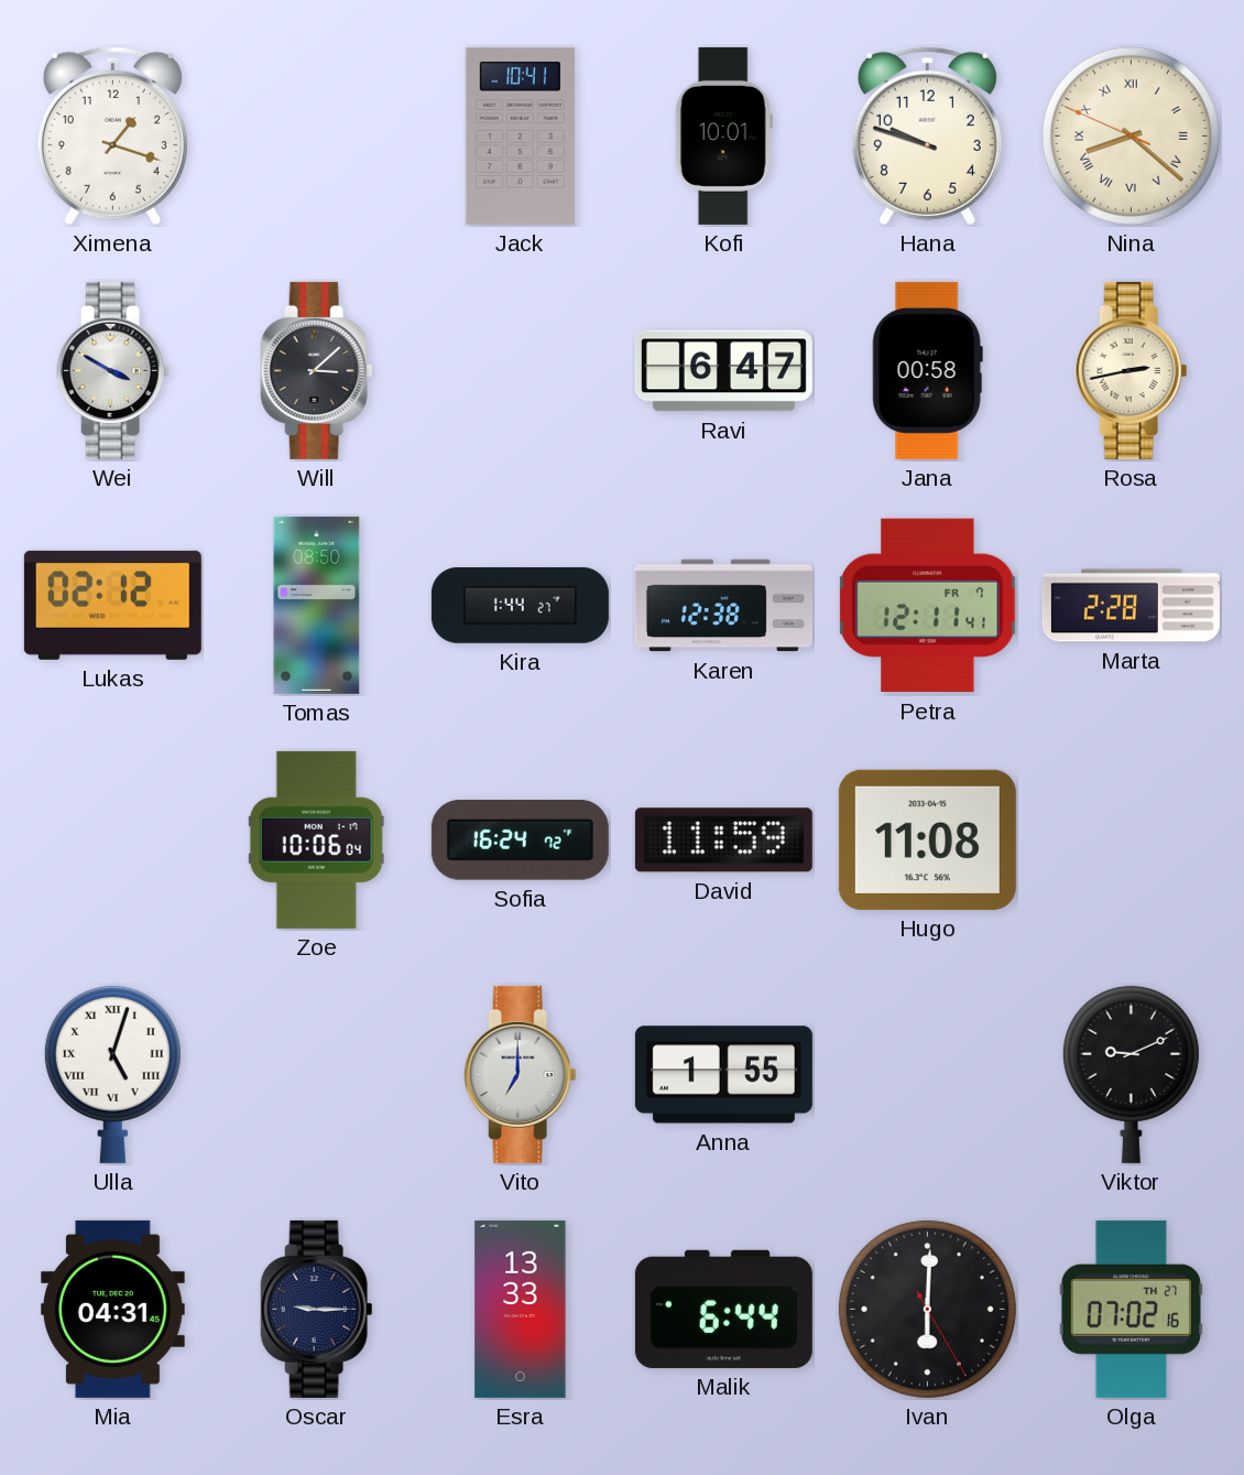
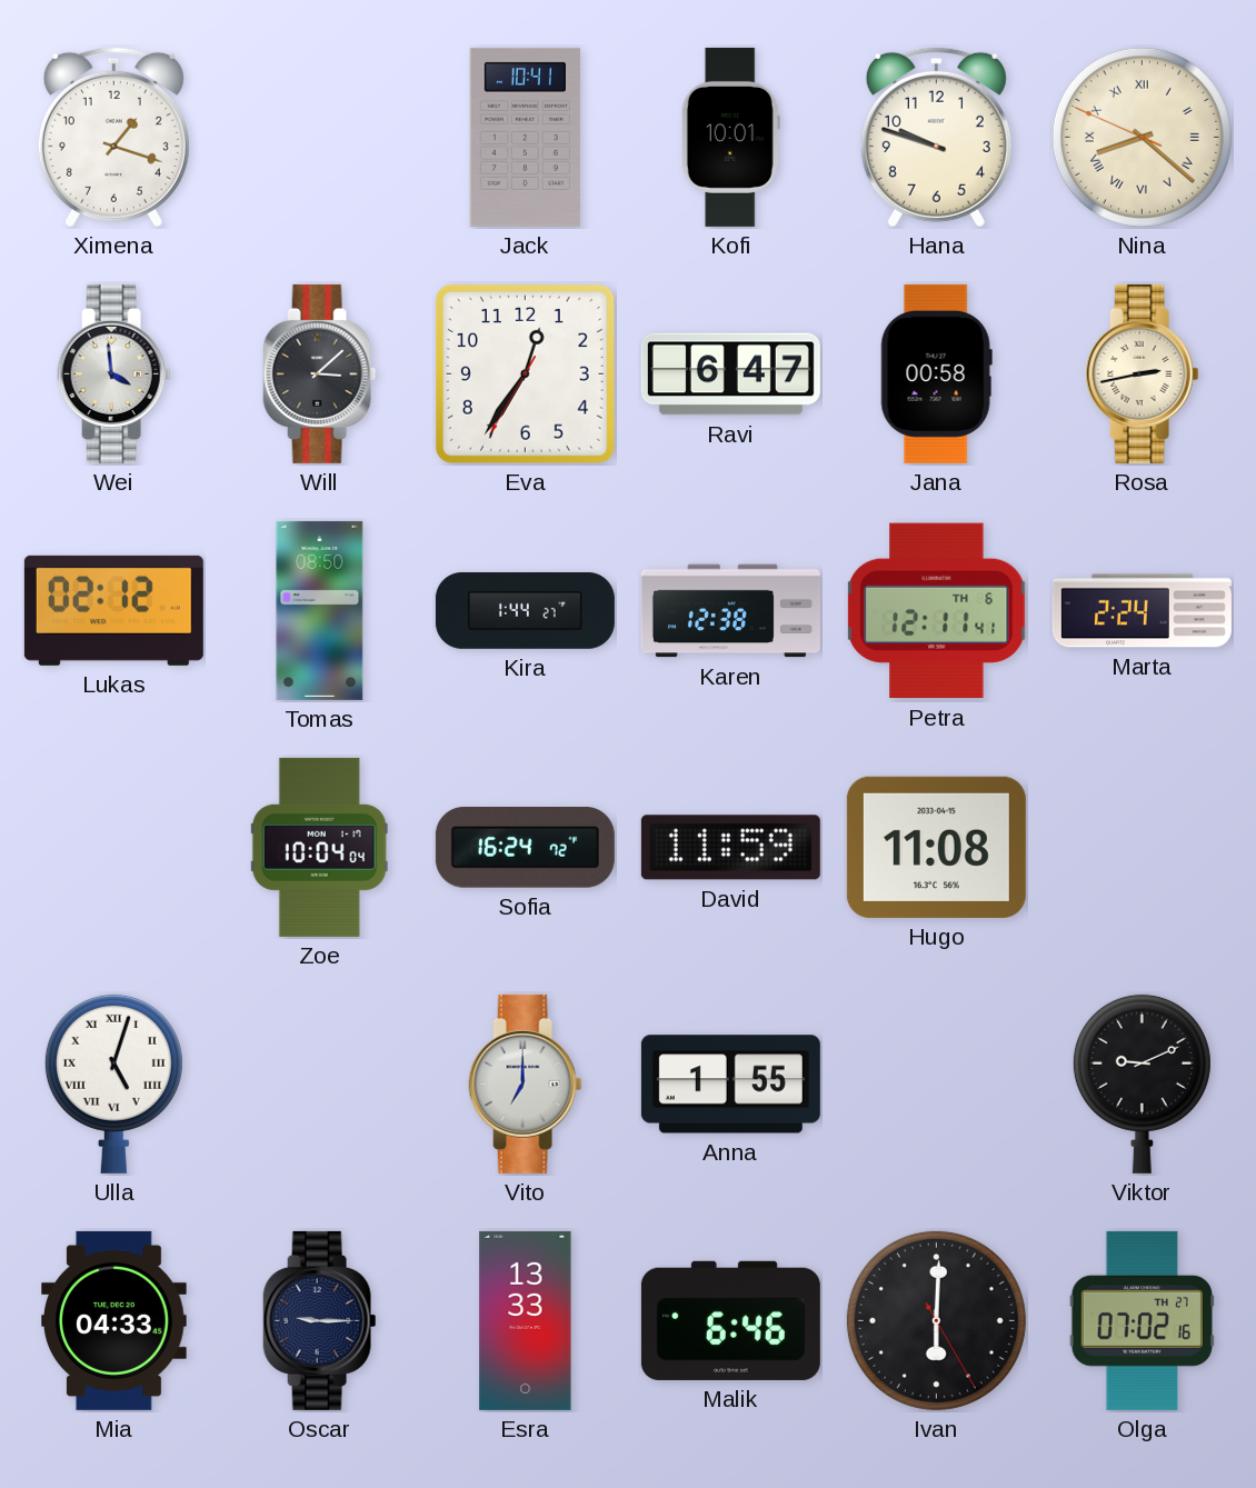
Wei: 3:50 -> 3:59
Eva: none -> 12:35
Petra date: FR 7 -> TH 6
Marta: 2:28 -> 2:24
Zoe: 10:06 -> 10:04
Mia: 04:31 -> 04:33
Malik: 6:44 -> 6:46
